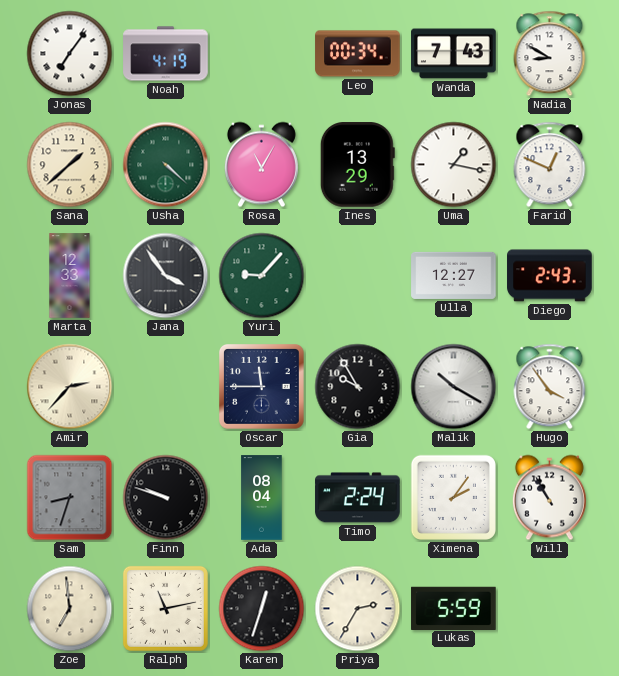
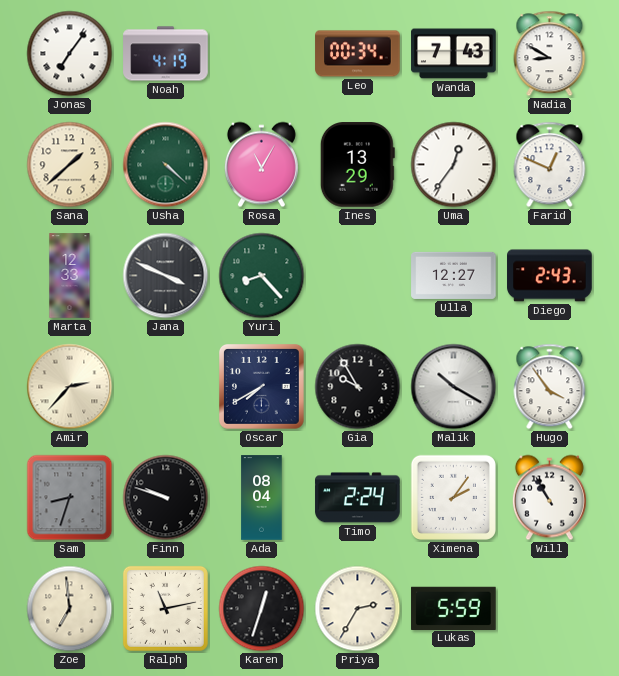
Uma: 1:17 -> 12:36
Jana: 3:54 -> 3:49
Yuri: 9:07 -> 8:23
Oscar: 11:45 -> 7:40
